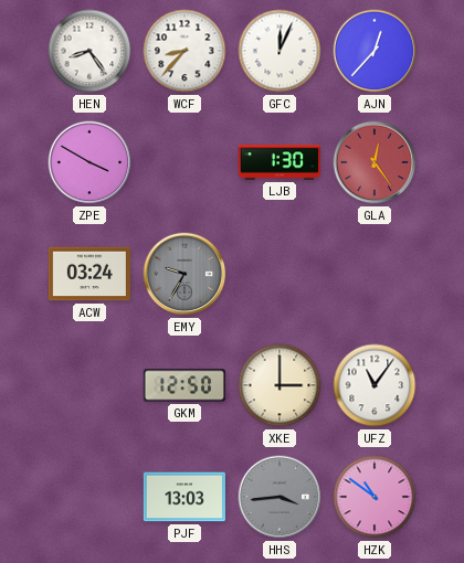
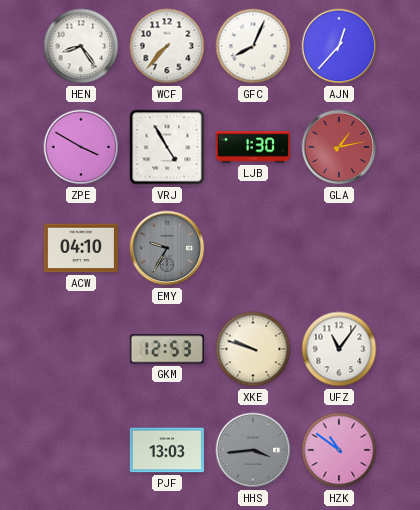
WCF: 8:37 -> 7:37
GFC: 12:04 -> 8:04
VRJ: none -> 4:55
GLA: 12:24 -> 1:13
ACW: 03:24 -> 04:10
GKM: 12:50 -> 12:53
XKE: 3:00 -> 9:48
